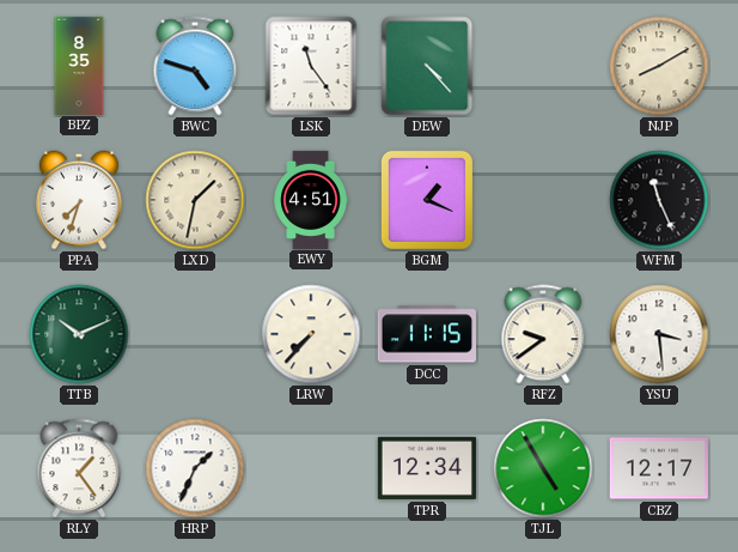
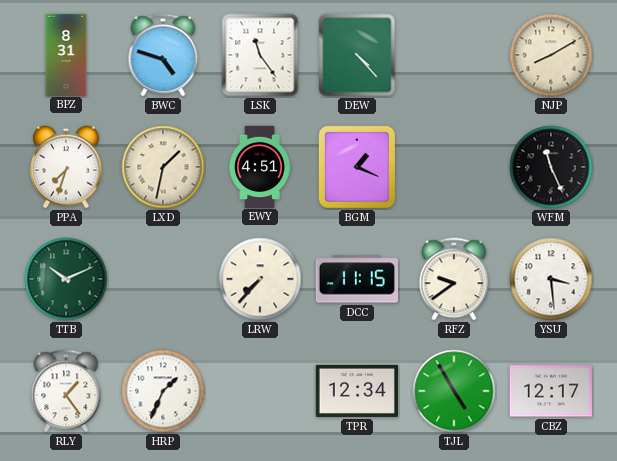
BPZ: 8:35 -> 8:31
